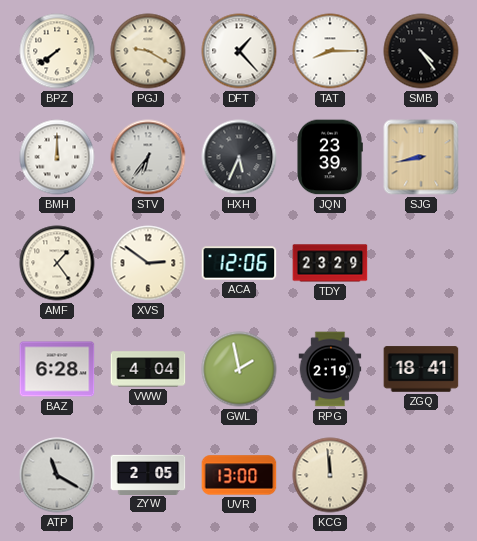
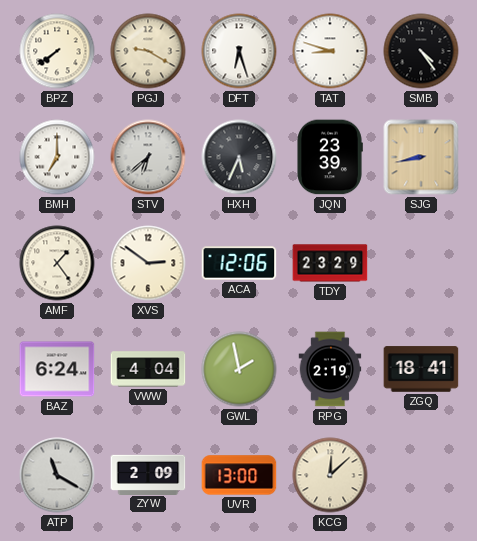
DFT: 1:23 -> 6:27
TAT: 8:15 -> 8:48
BMH: 12:00 -> 7:00
STV: 6:36 -> 6:38
BAZ: 6:28 -> 6:24
ZYW: 2:05 -> 2:09
KCG: 11:59 -> 12:08
